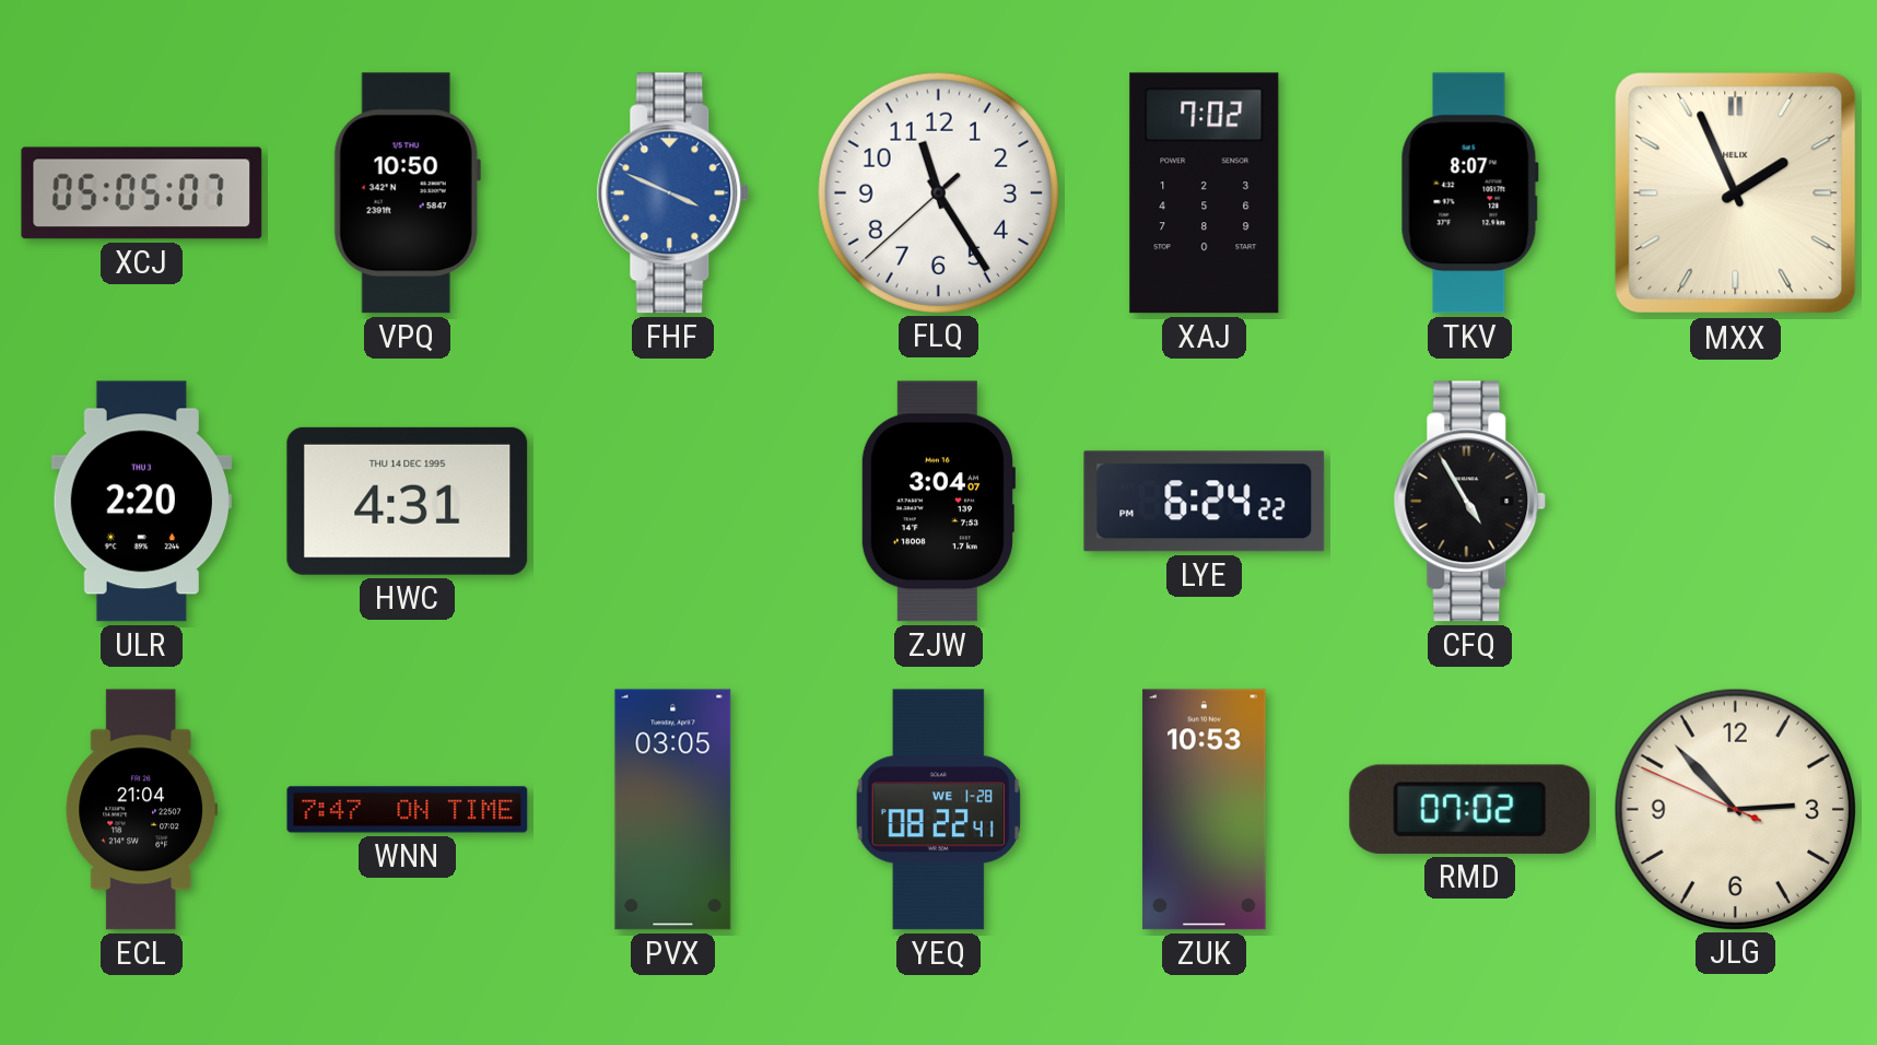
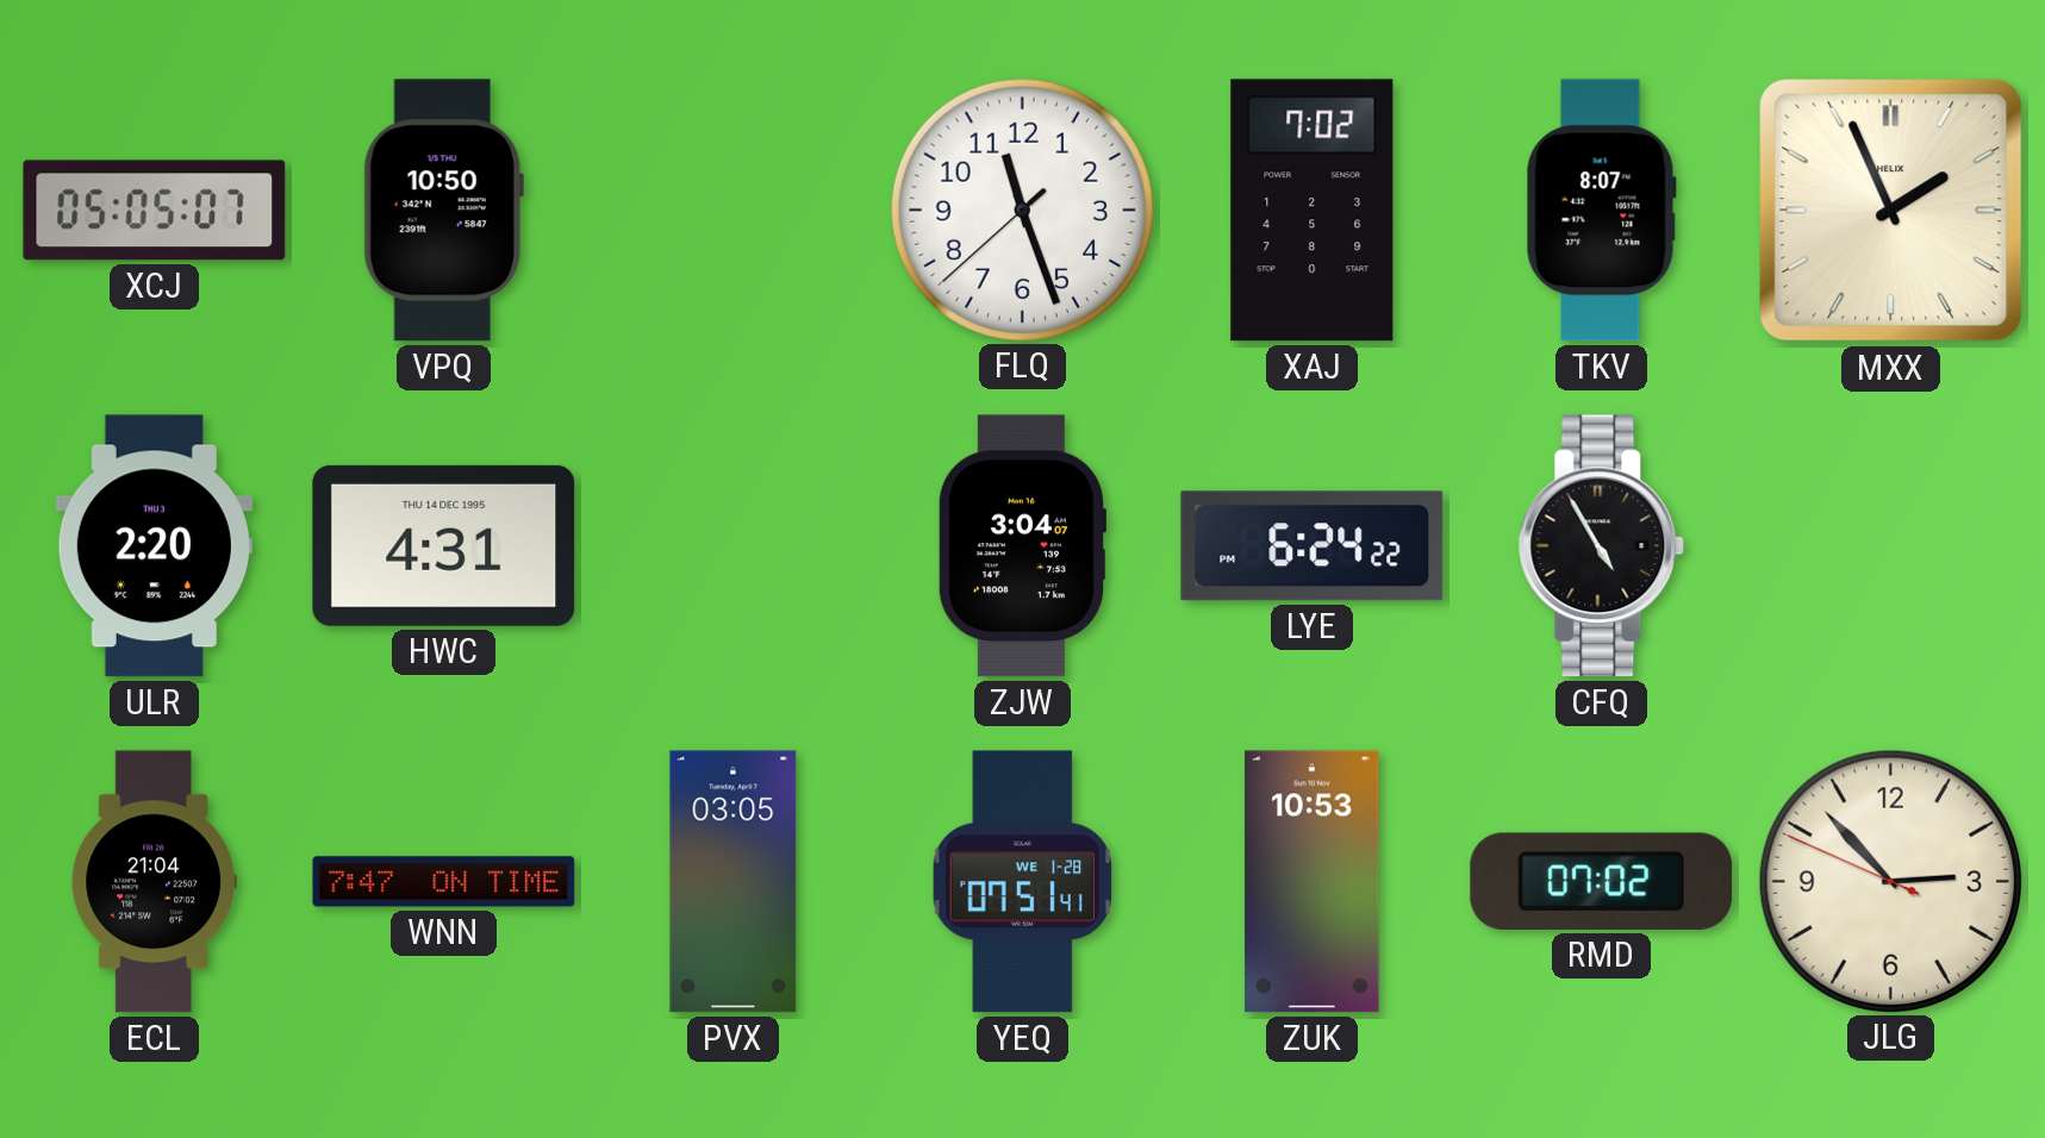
FHF: 3:49 -> none
FLQ: 11:24 -> 11:26
YEQ: 08:22 -> 07:51
